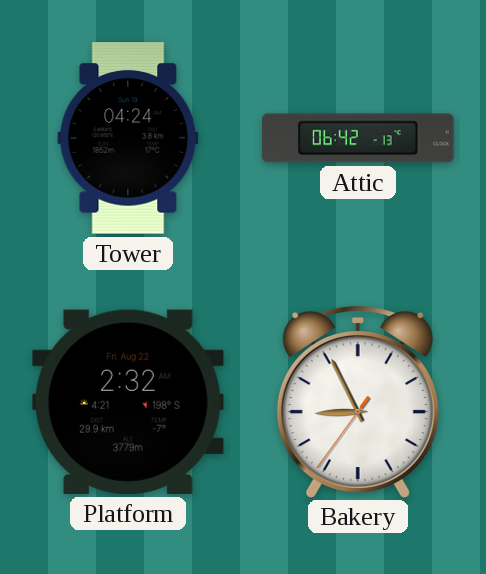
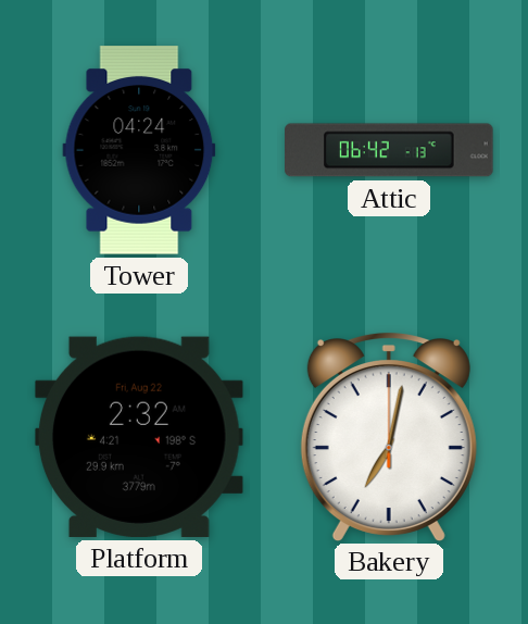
Bakery: 8:55 -> 7:02
